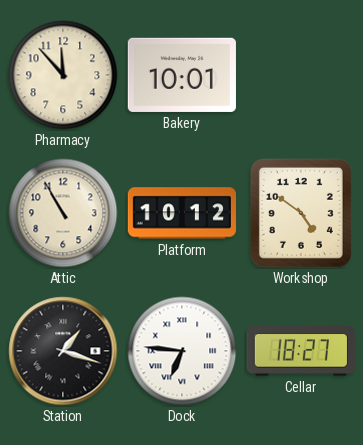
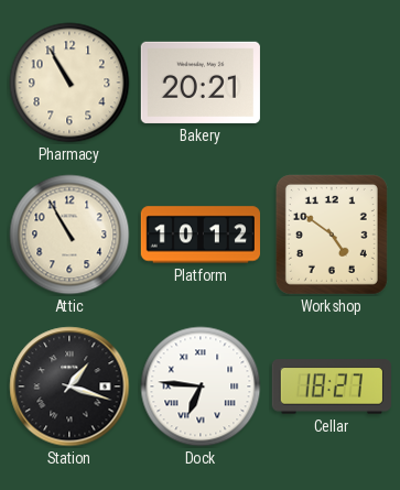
Pharmacy: 11:53 -> 10:55
Bakery: 10:01 -> 20:21
